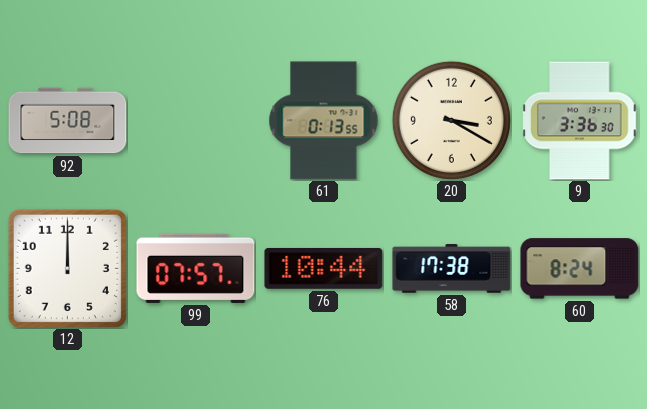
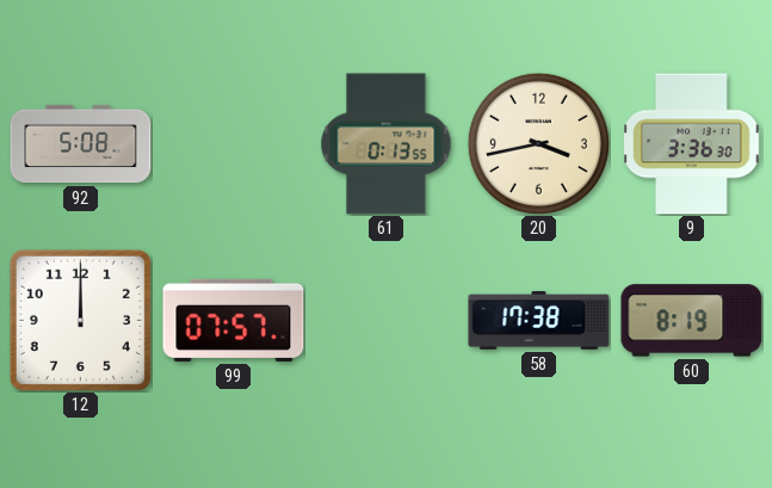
20: 3:20 -> 3:43
76: 10:44 -> none
60: 8:24 -> 8:19
